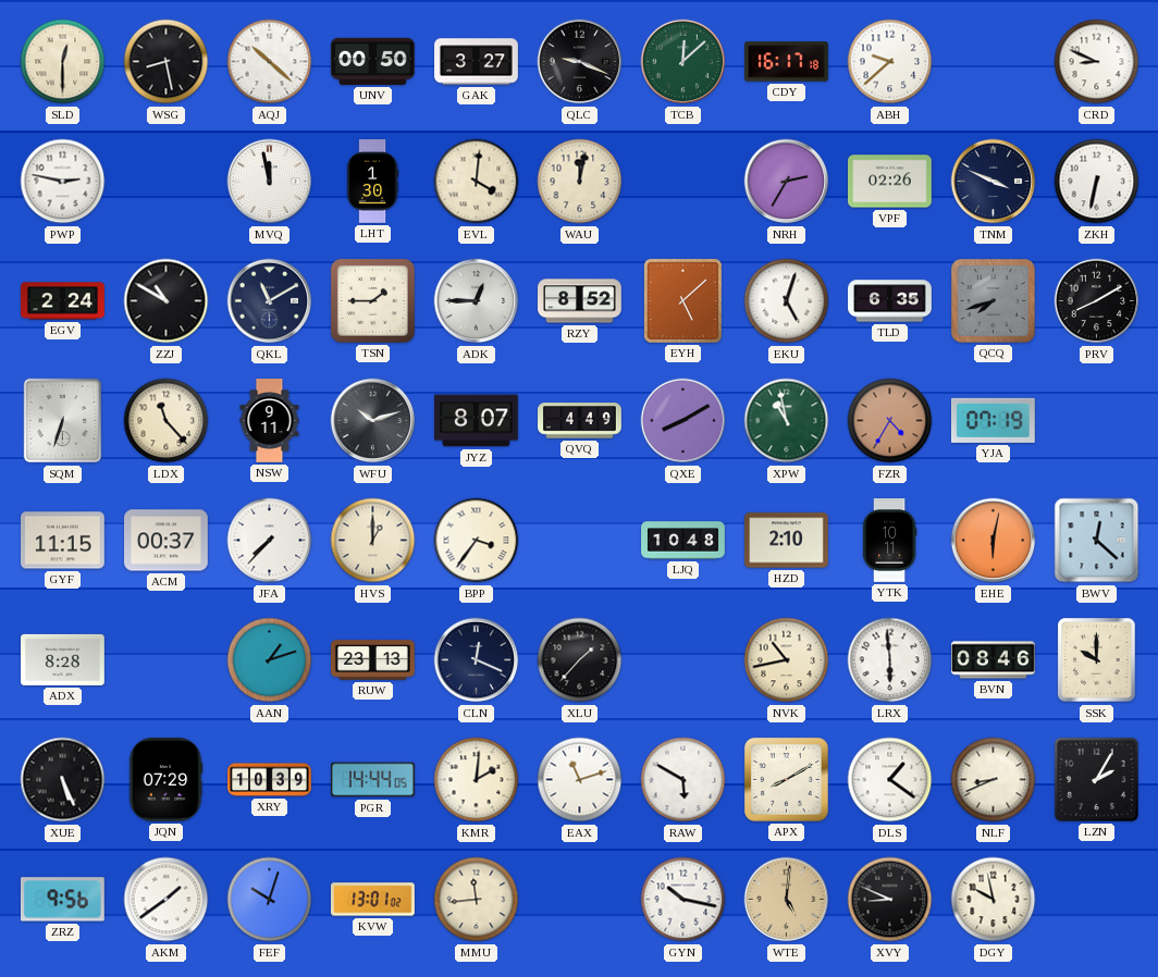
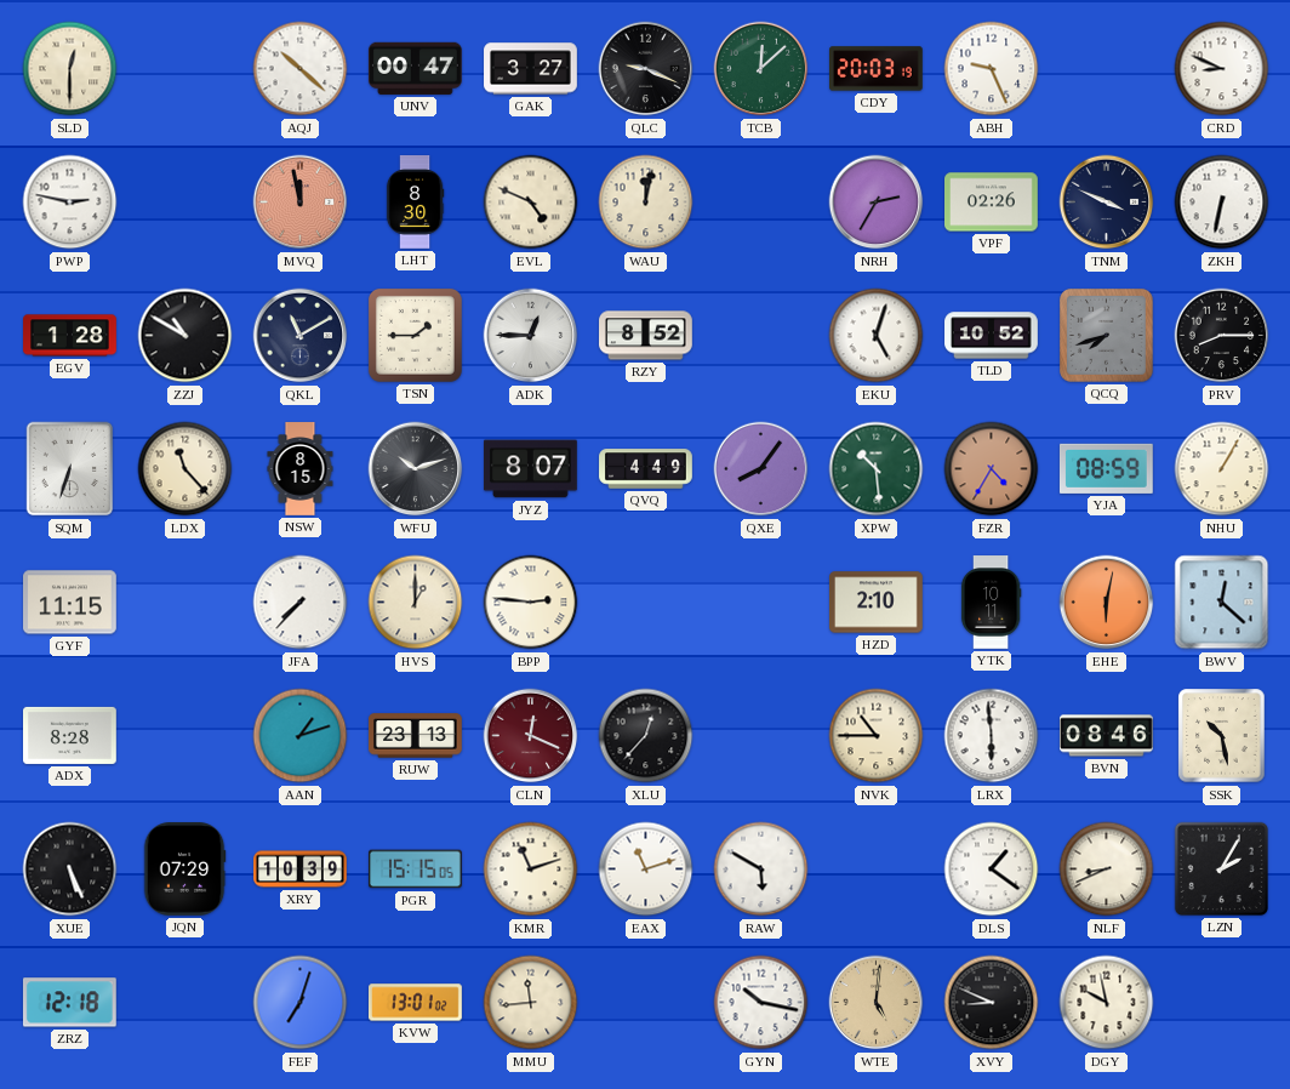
WSG: 8:28 -> none
UNV: 00:50 -> 00:47
CDY: 16:17 -> 20:03
ABH: 9:38 -> 9:26
MVQ dial: white -> salmon
LHT: 1:30 -> 8:30
EVL: 4:01 -> 4:49
EGV: 2:24 -> 1:28
EYH: 5:08 -> none
TLD: 6:35 -> 10:52
PRV: 8:10 -> 8:15
NSW: 9:11 -> 8:15
QXE: 8:10 -> 8:06
XPW: 10:58 -> 10:29
YJA: 07:19 -> 08:59
NHU: none -> 1:05
ACM: 00:37 -> none
BPP: 3:36 -> 2:46
LJQ: 10:48 -> none
CLN dial: navy -> burgundy
XLU: 1:37 -> 12:37
NVK: 10:43 -> 10:45
SSK: 10:00 -> 10:28
PGR: 14:44 -> 15:15
KMR: 2:01 -> 11:12
APX: 8:10 -> none
ZRZ: 9:56 -> 12:18
AKM: 1:39 -> none
FEF: 10:03 -> 7:03
